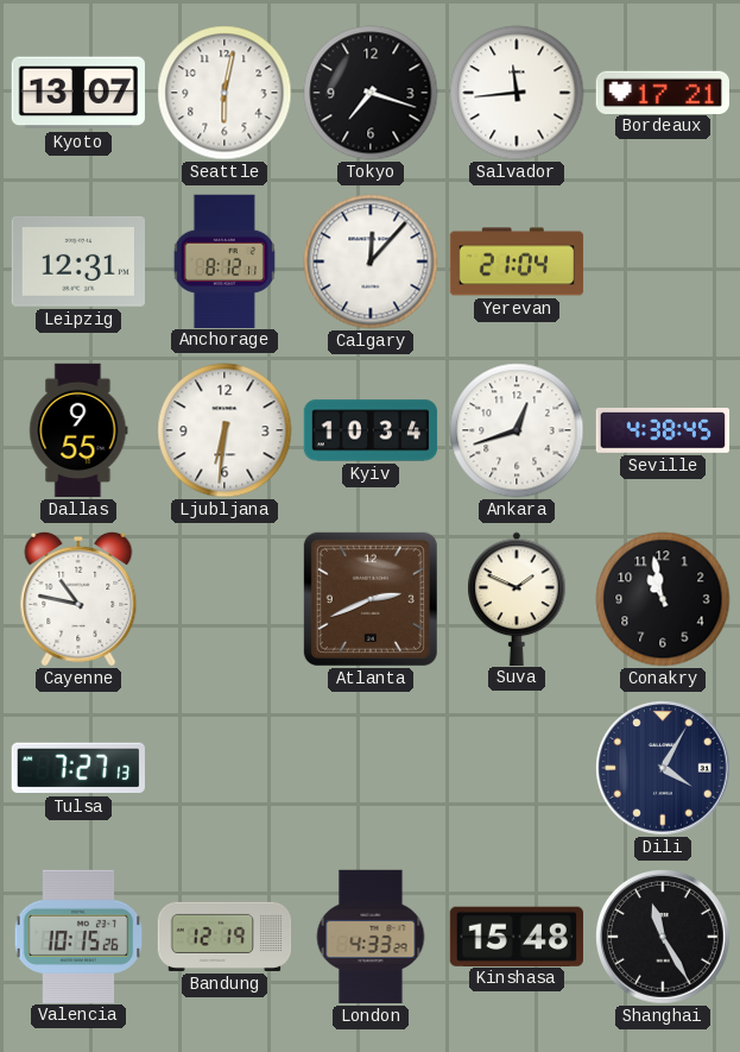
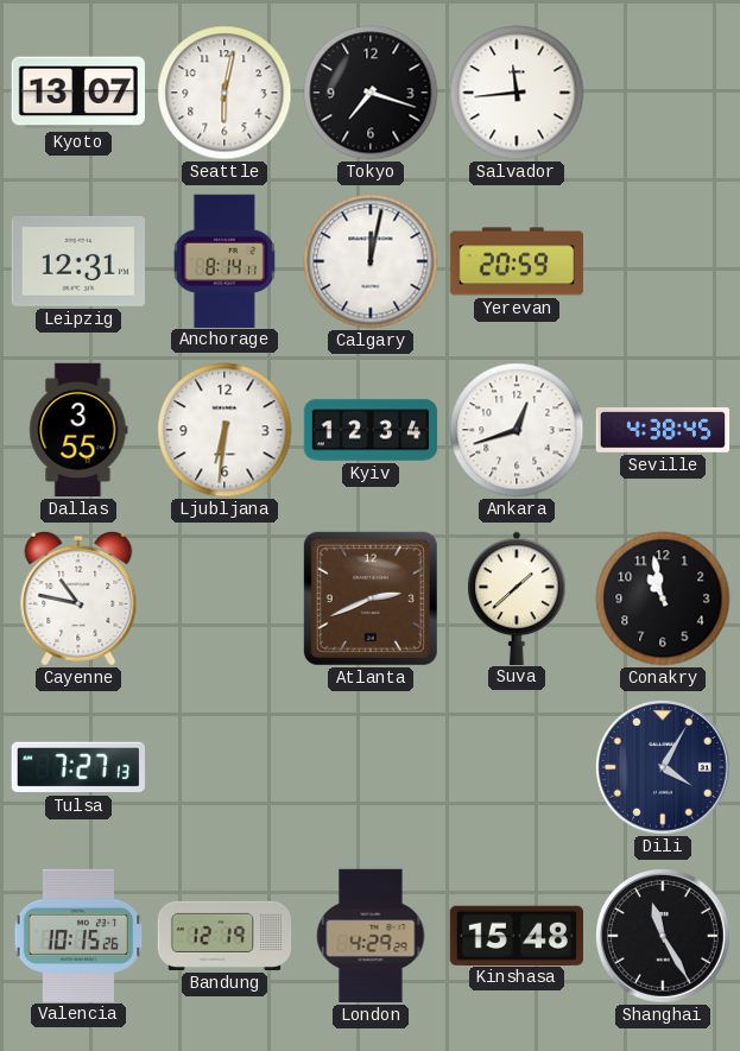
Bordeaux: 17:21 -> none
Anchorage: 8:12 -> 8:14
Calgary: 12:07 -> 12:02
Yerevan: 21:04 -> 20:59
Dallas: 9:55 -> 3:55
Kyiv: 10:34 -> 12:34
Suva: 1:49 -> 1:38
London: 4:33 -> 4:29
